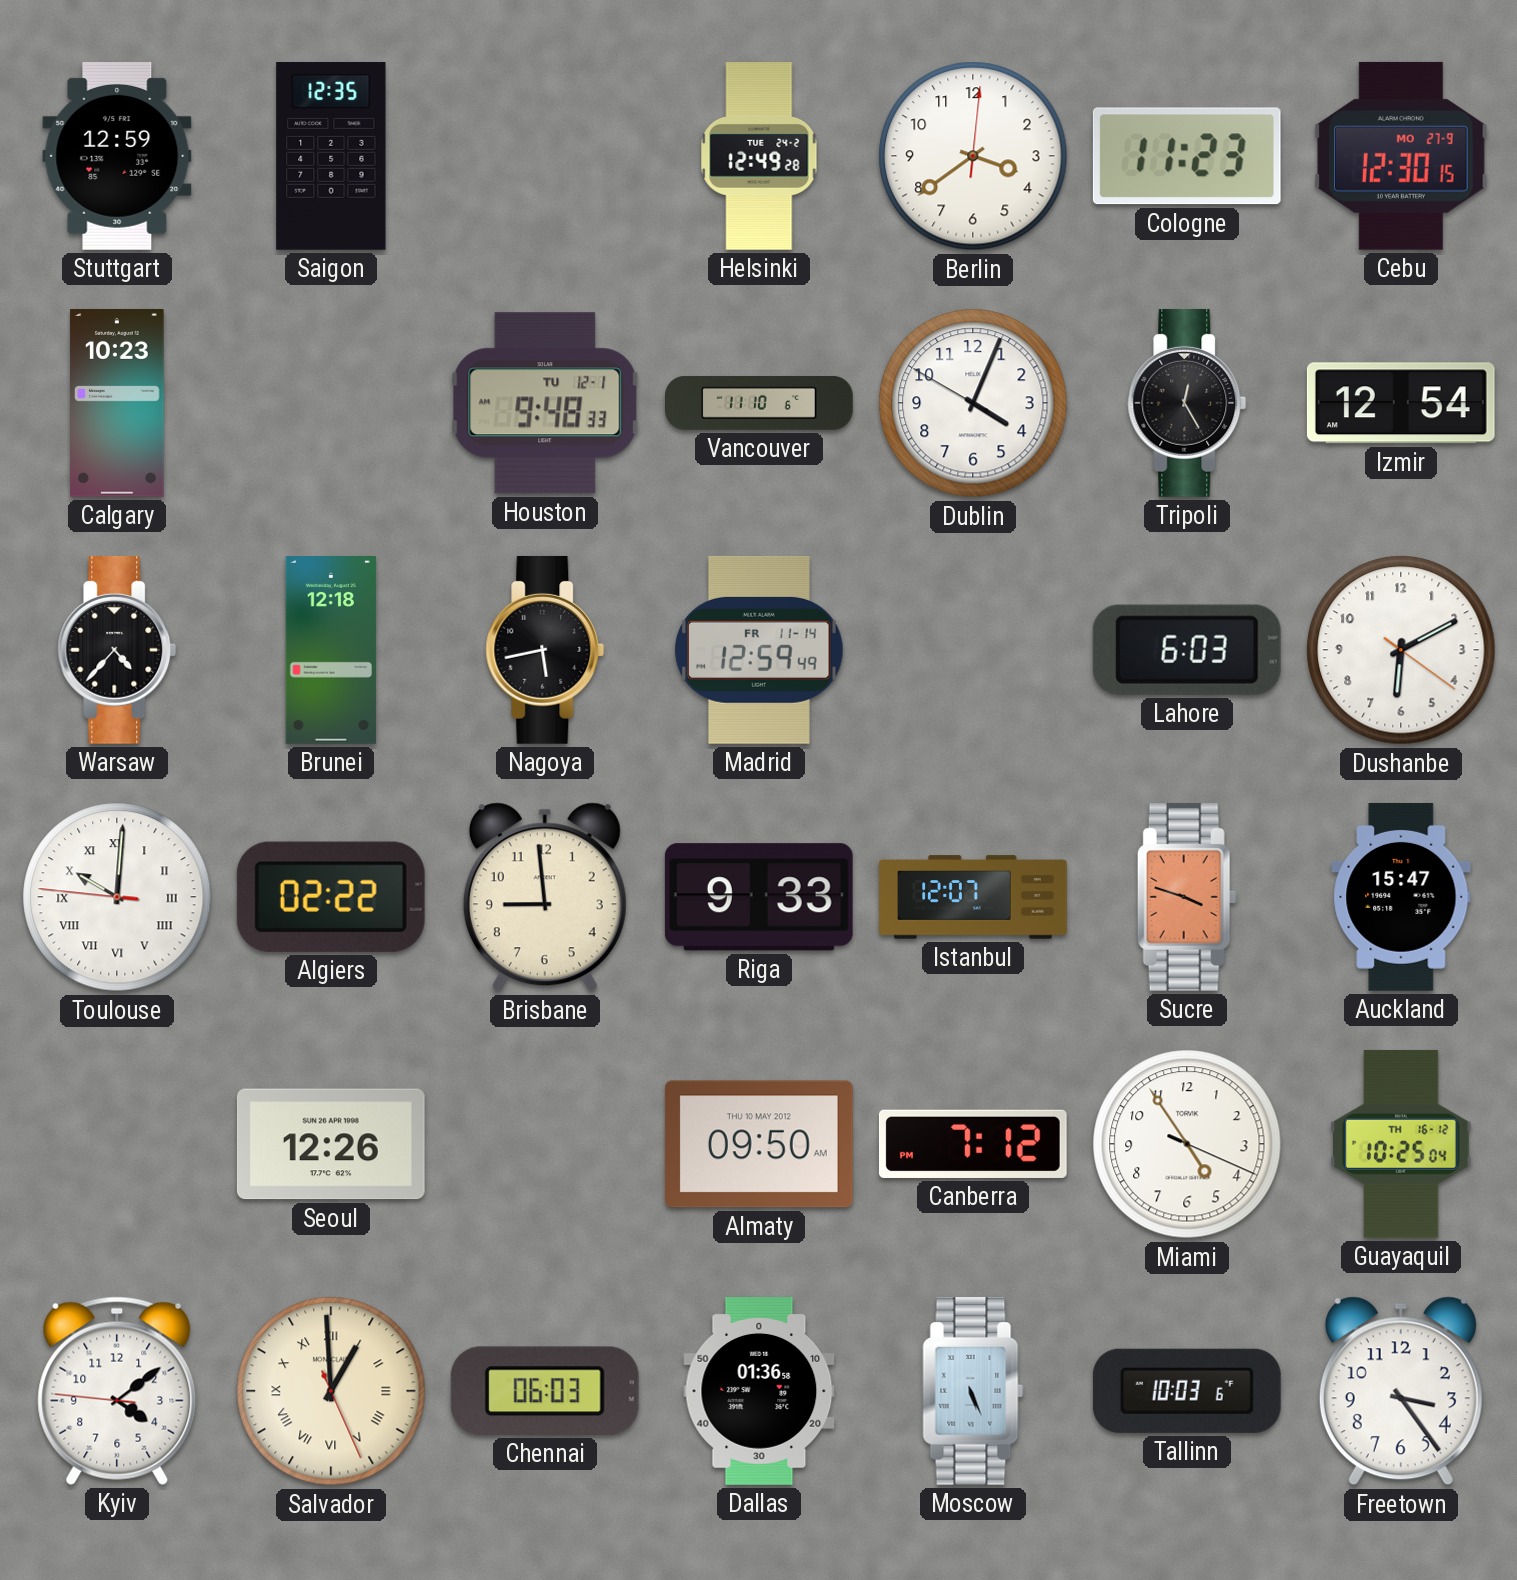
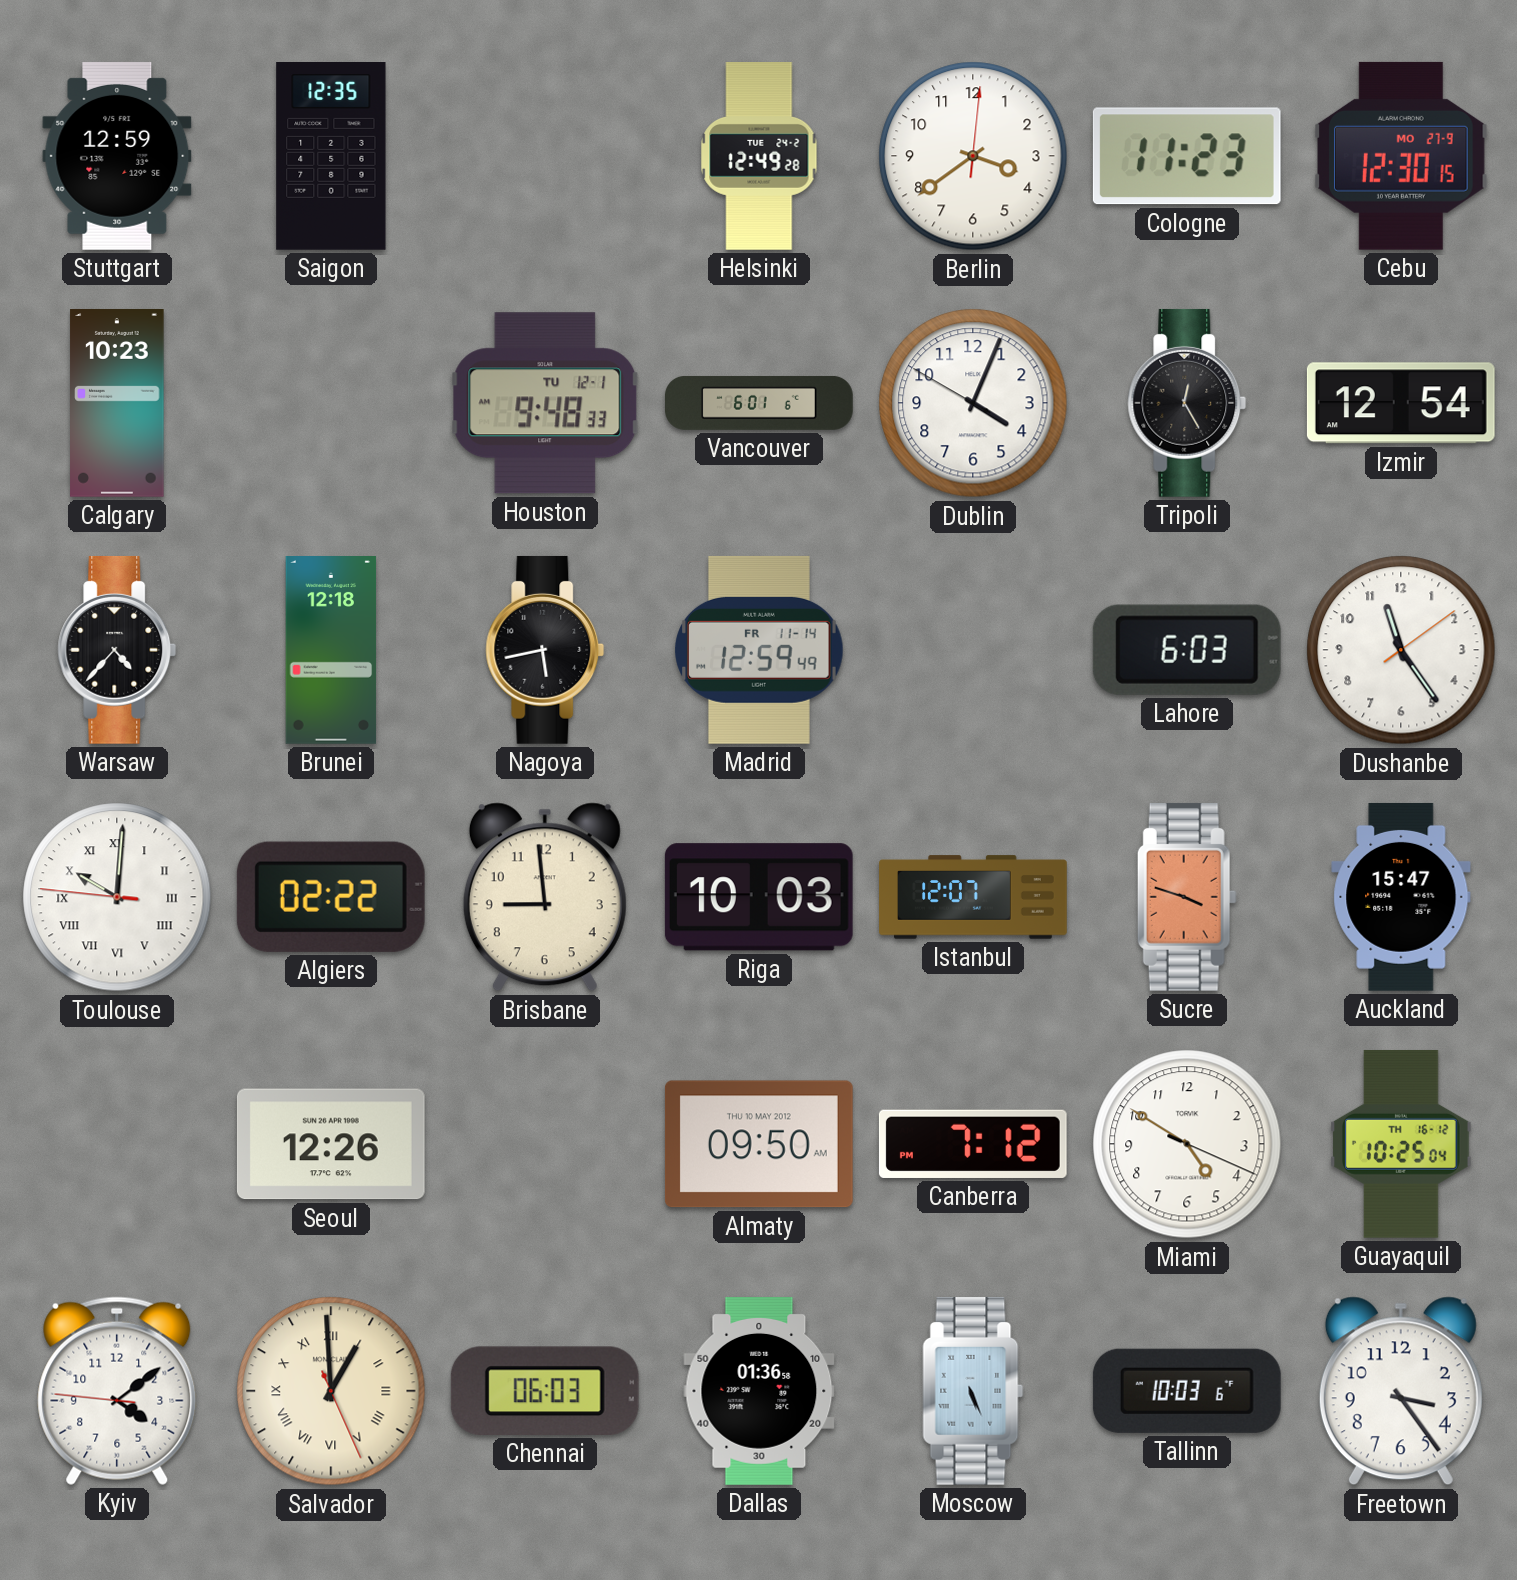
Vancouver: 11:10 -> 6:01
Dushanbe: 6:10 -> 11:24
Riga: 9:33 -> 10:03
Miami: 4:54 -> 4:50
